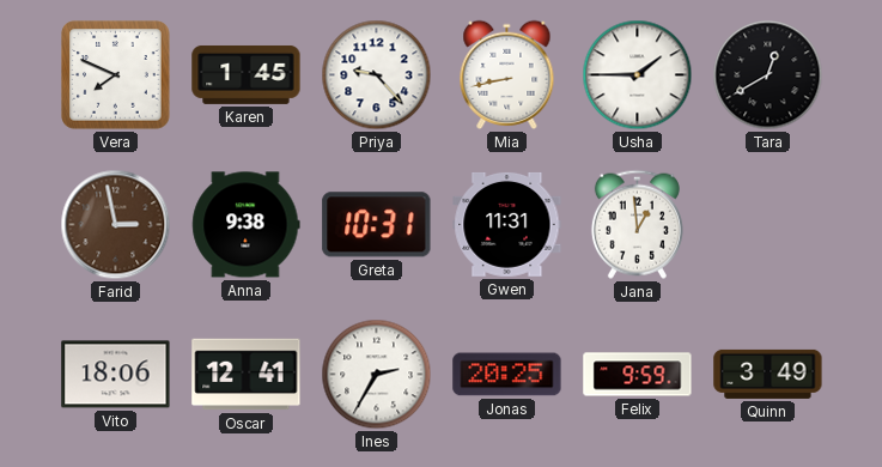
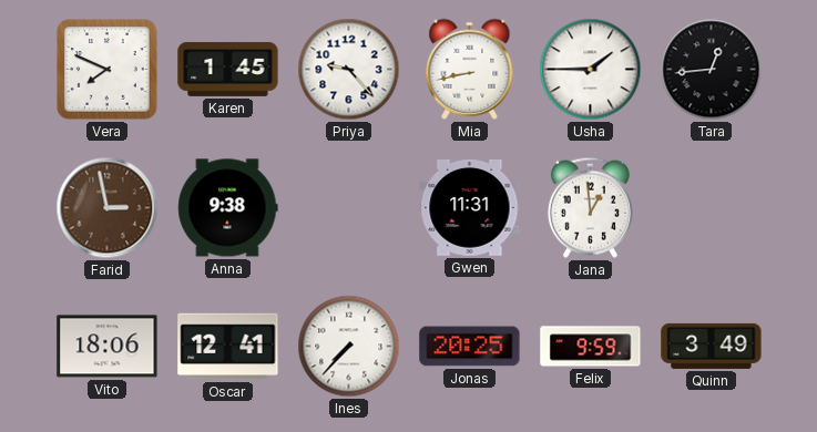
Tara: 12:40 -> 12:44
Greta: 10:31 -> none
Ines: 2:35 -> 7:37
